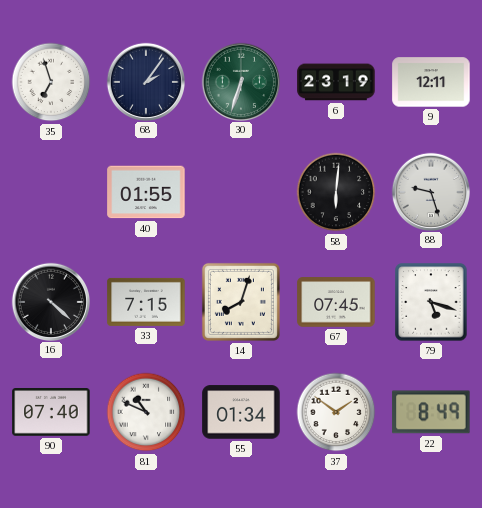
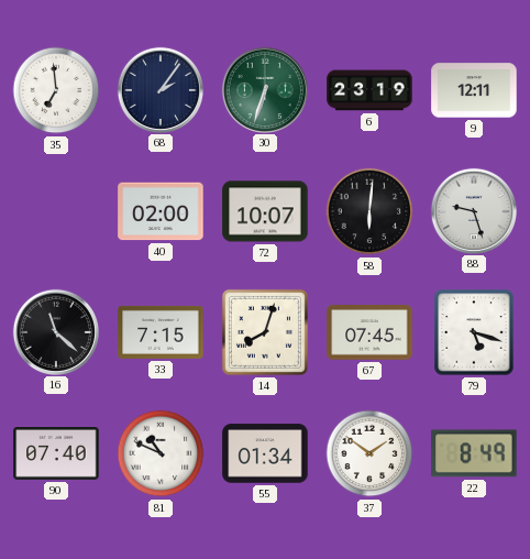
35: 6:57 -> 6:59
40: 01:55 -> 02:00
72: none -> 10:07
16: 4:22 -> 11:22
